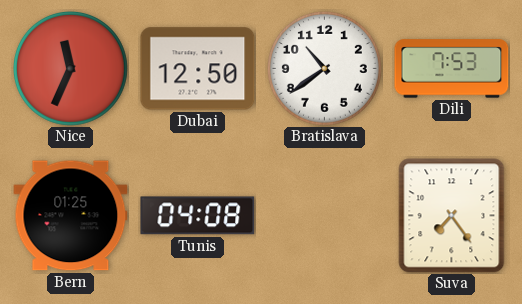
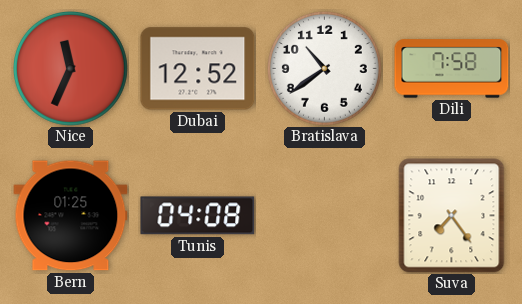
Dubai: 12:50 -> 12:52
Dili: 7:53 -> 7:58
